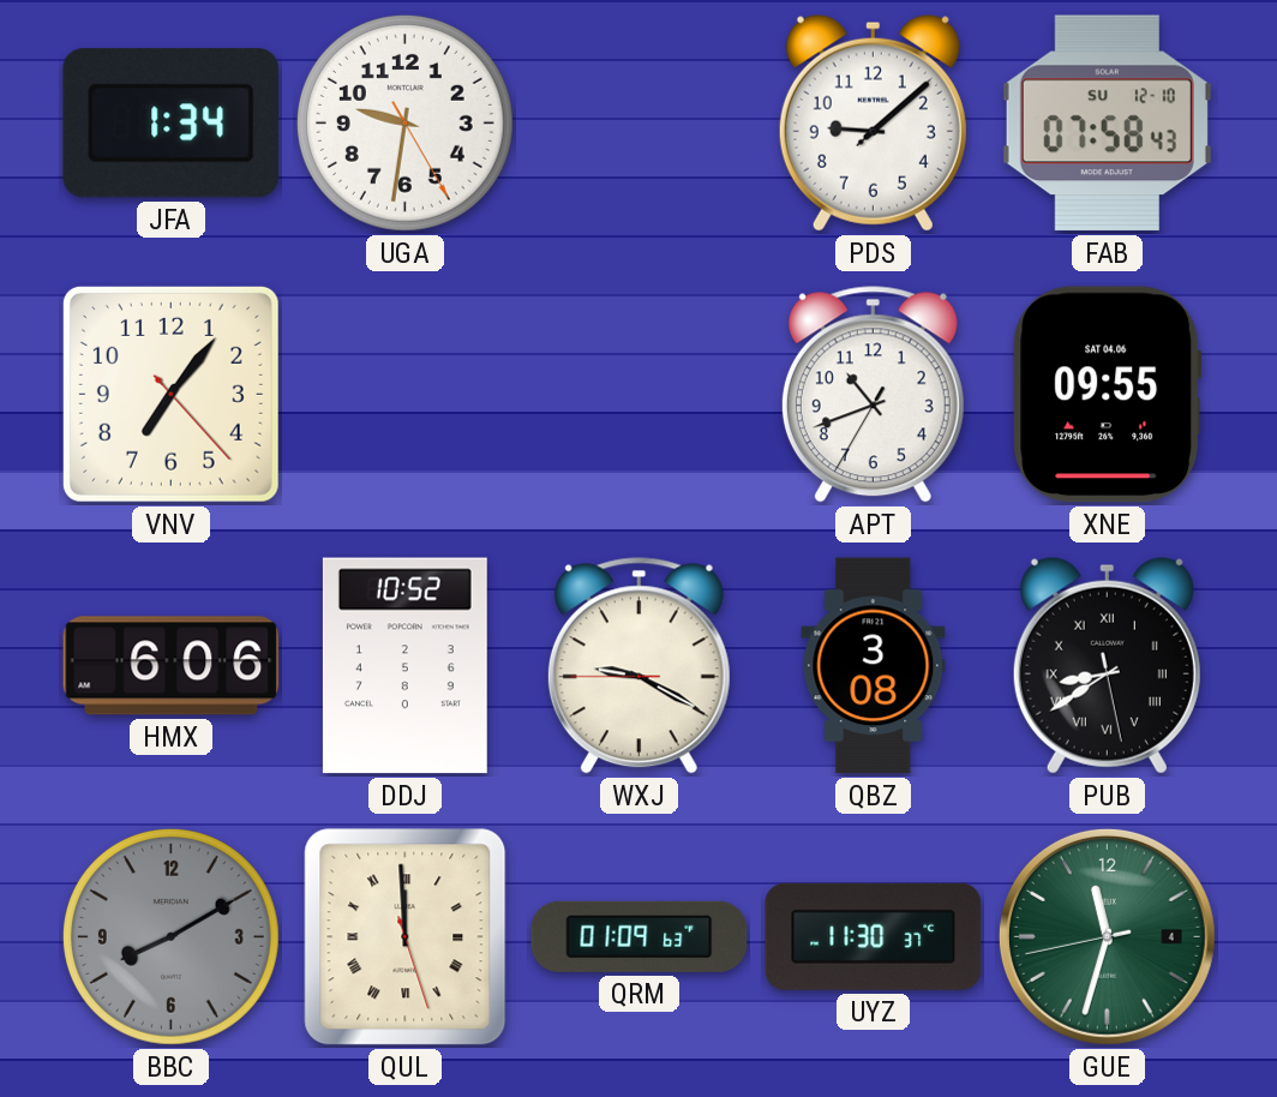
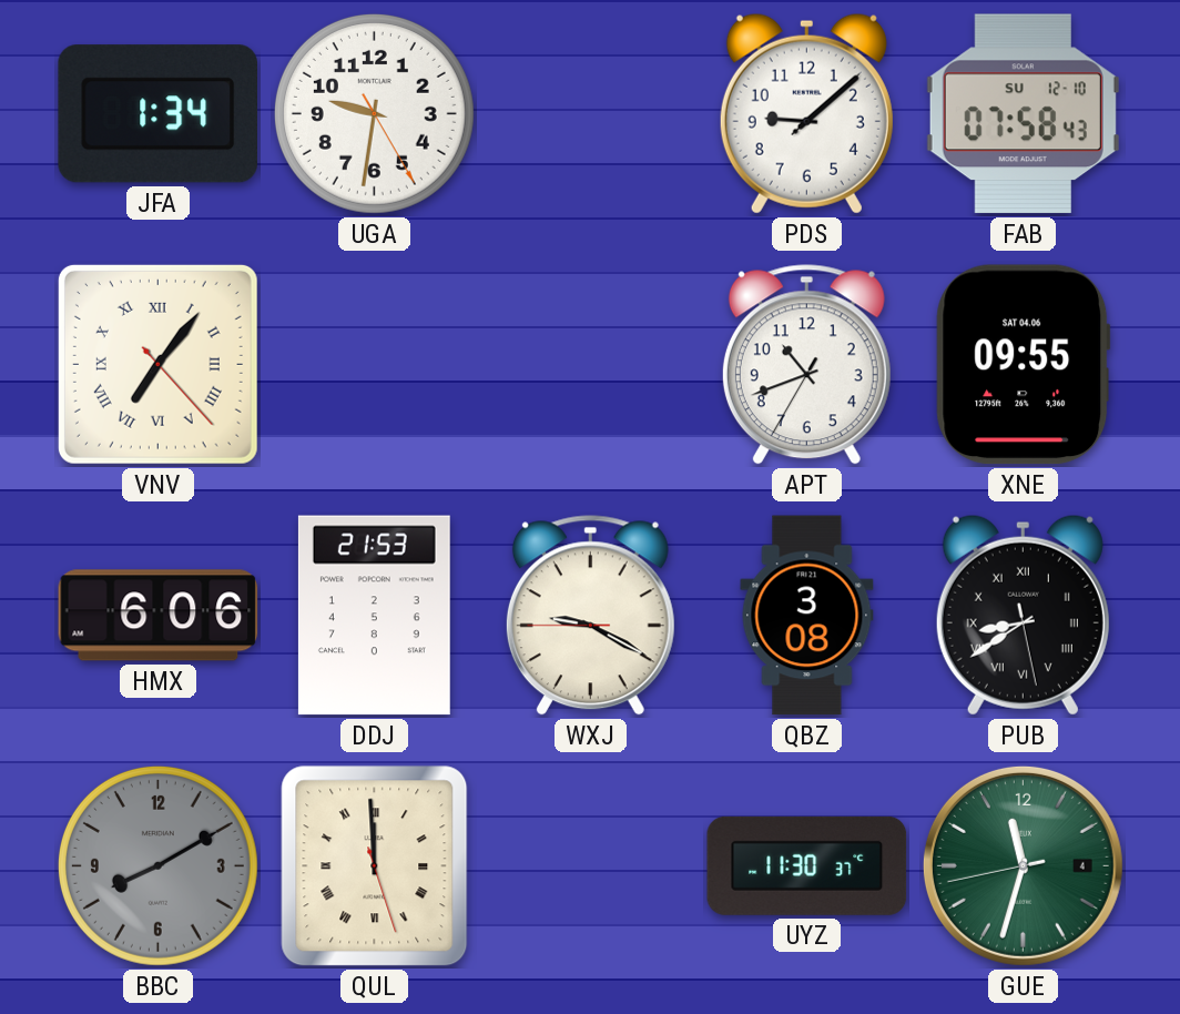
VNV numerals: Arabic -> Roman
DDJ: 10:52 -> 21:53
QRM: 01:09 -> none
